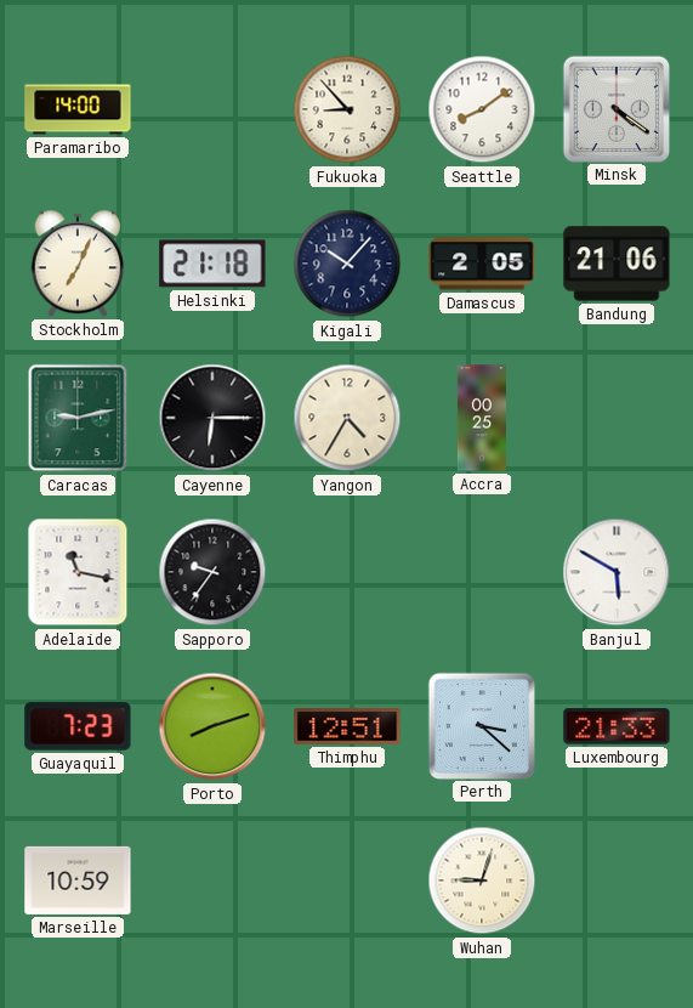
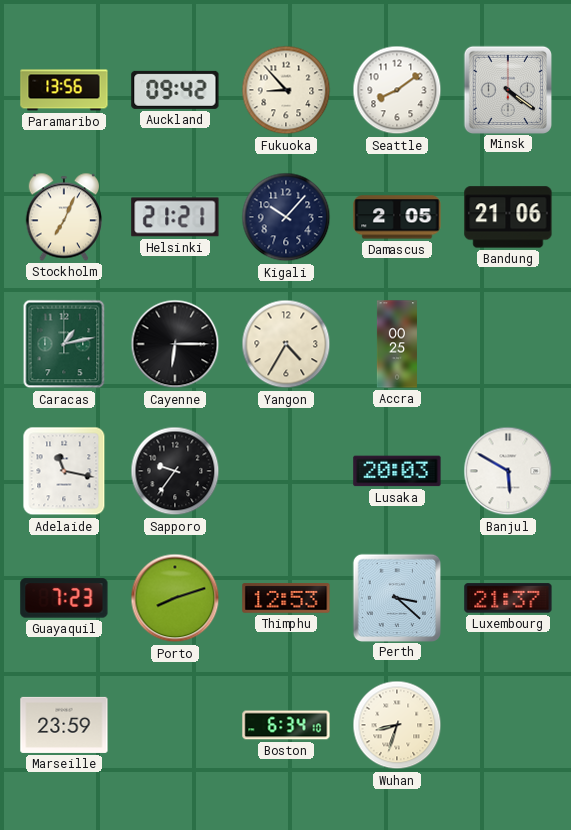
Paramaribo: 14:00 -> 13:56
Auckland: none -> 09:42
Helsinki: 21:18 -> 21:21
Caracas: 9:13 -> 1:13
Lusaka: none -> 20:03
Thimphu: 12:51 -> 12:53
Luxembourg: 21:33 -> 21:37
Marseille: 10:59 -> 23:59
Boston: none -> 6:34
Wuhan: 9:03 -> 8:33
